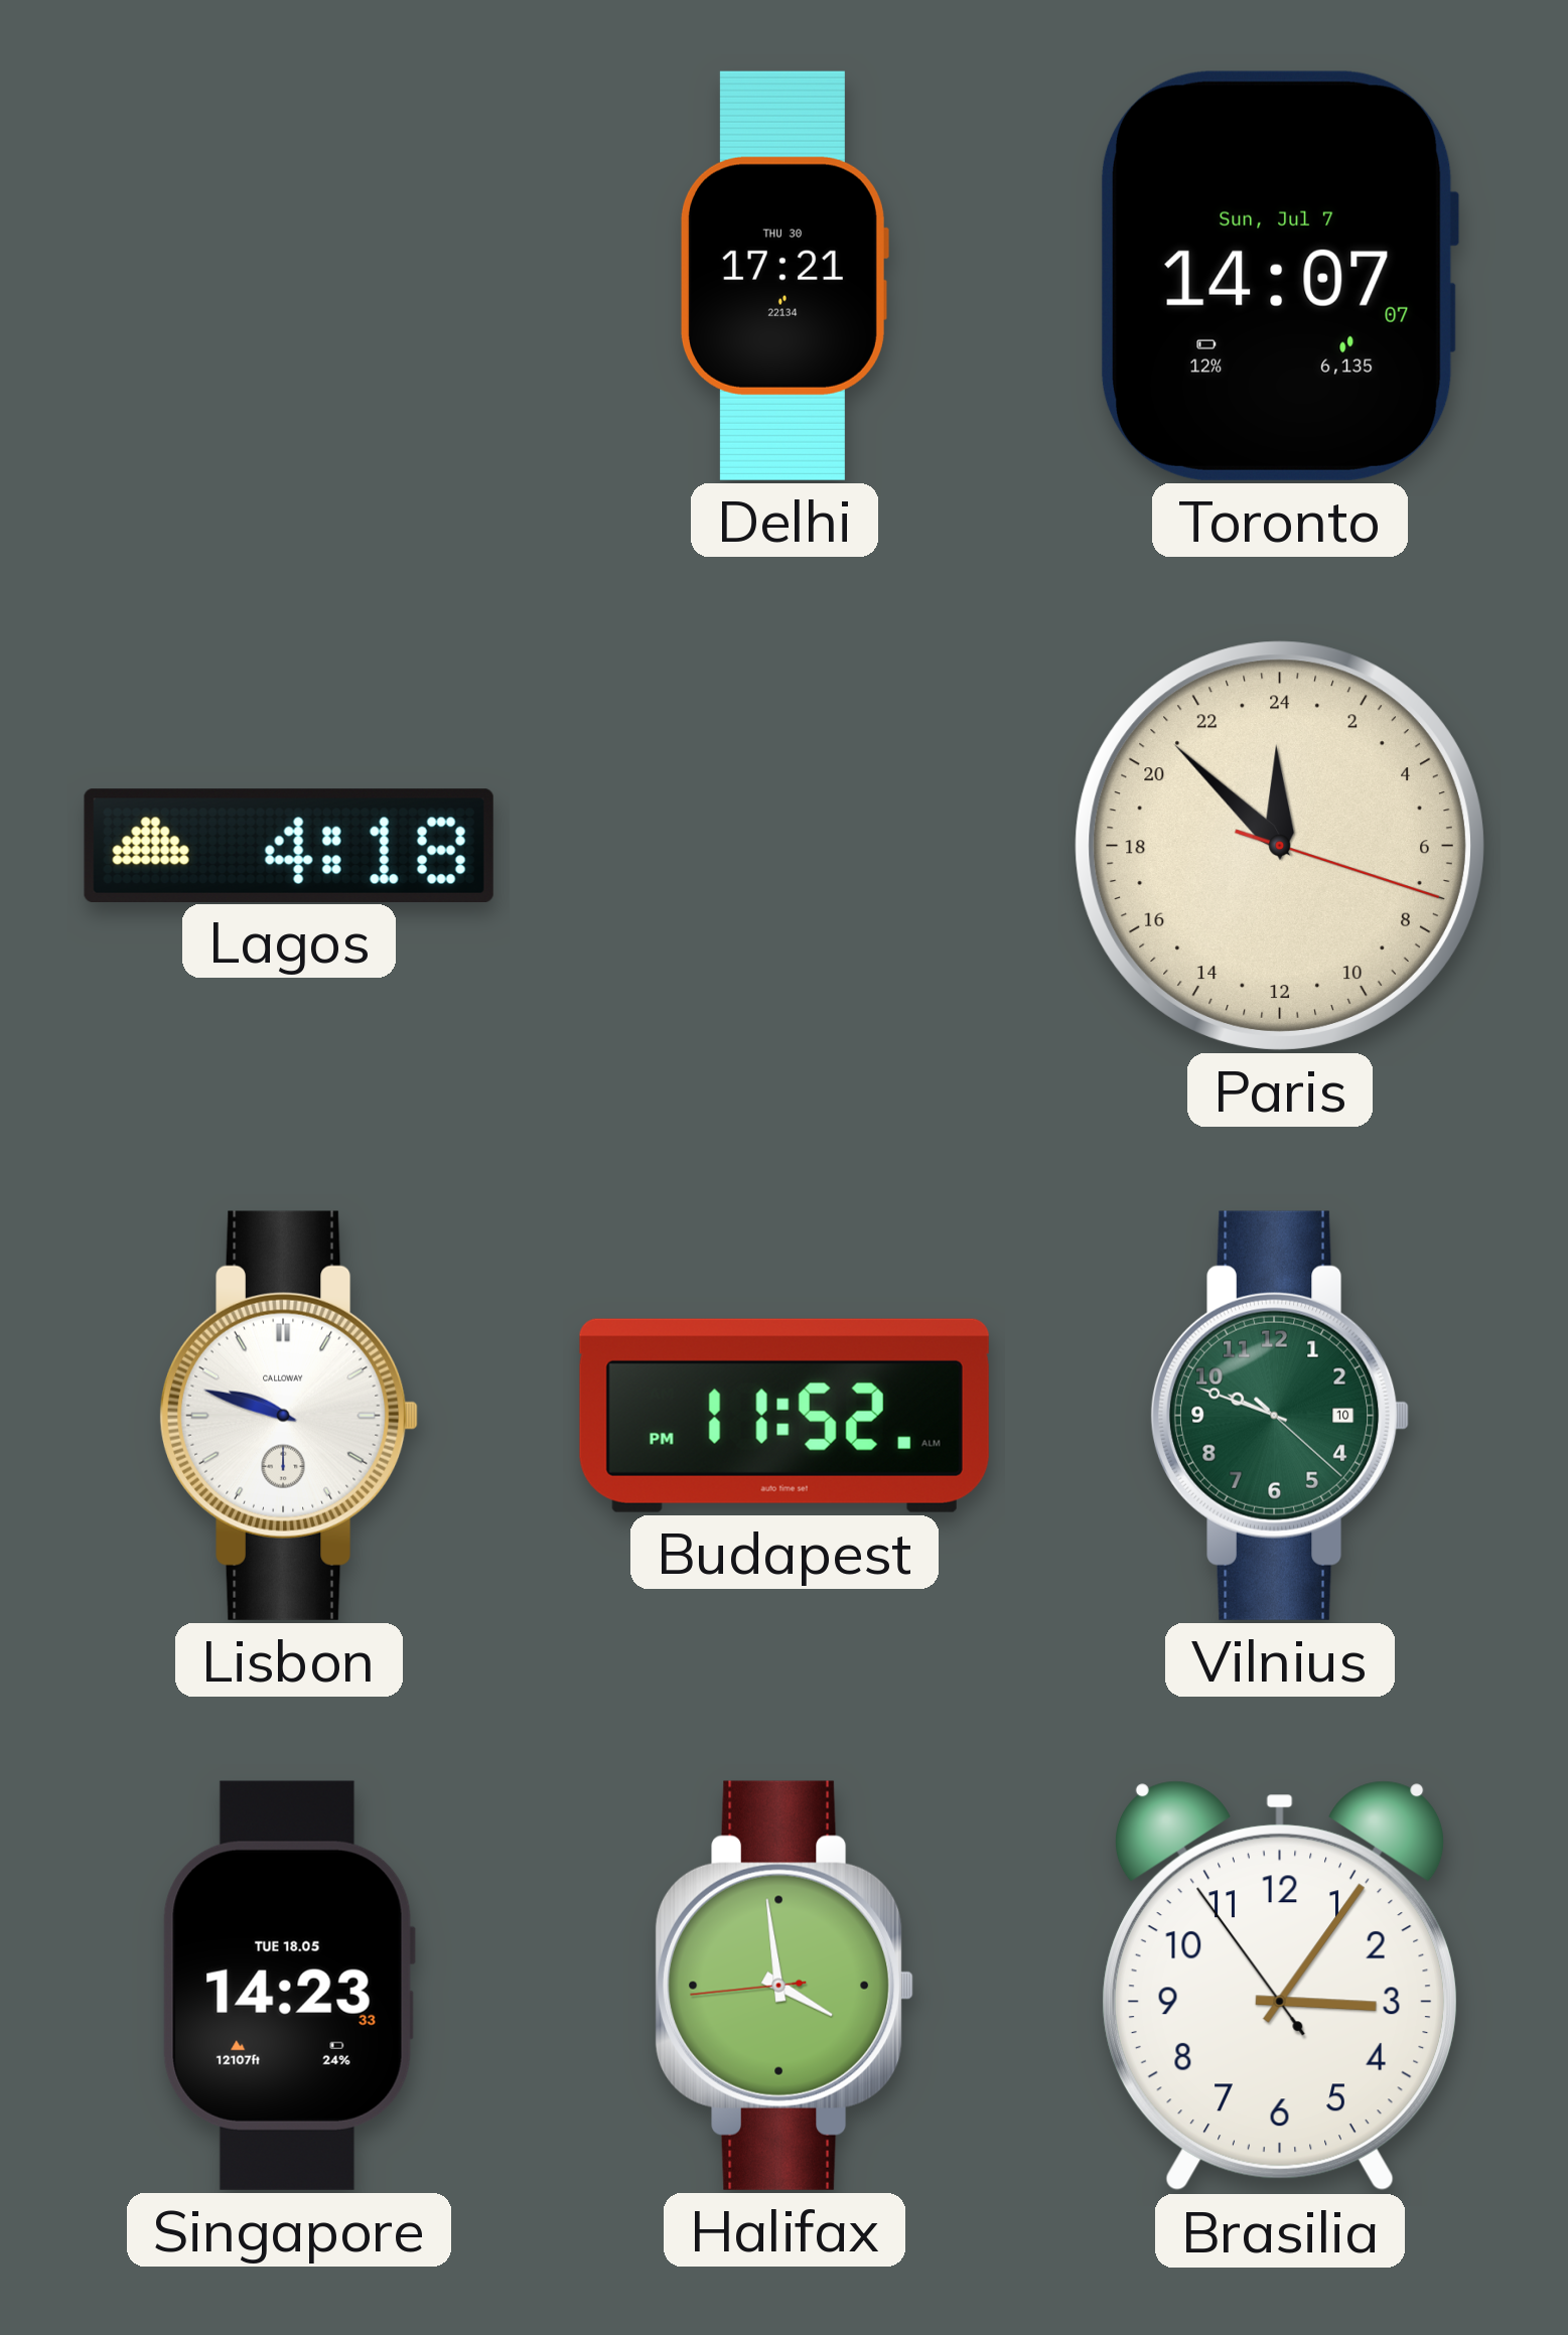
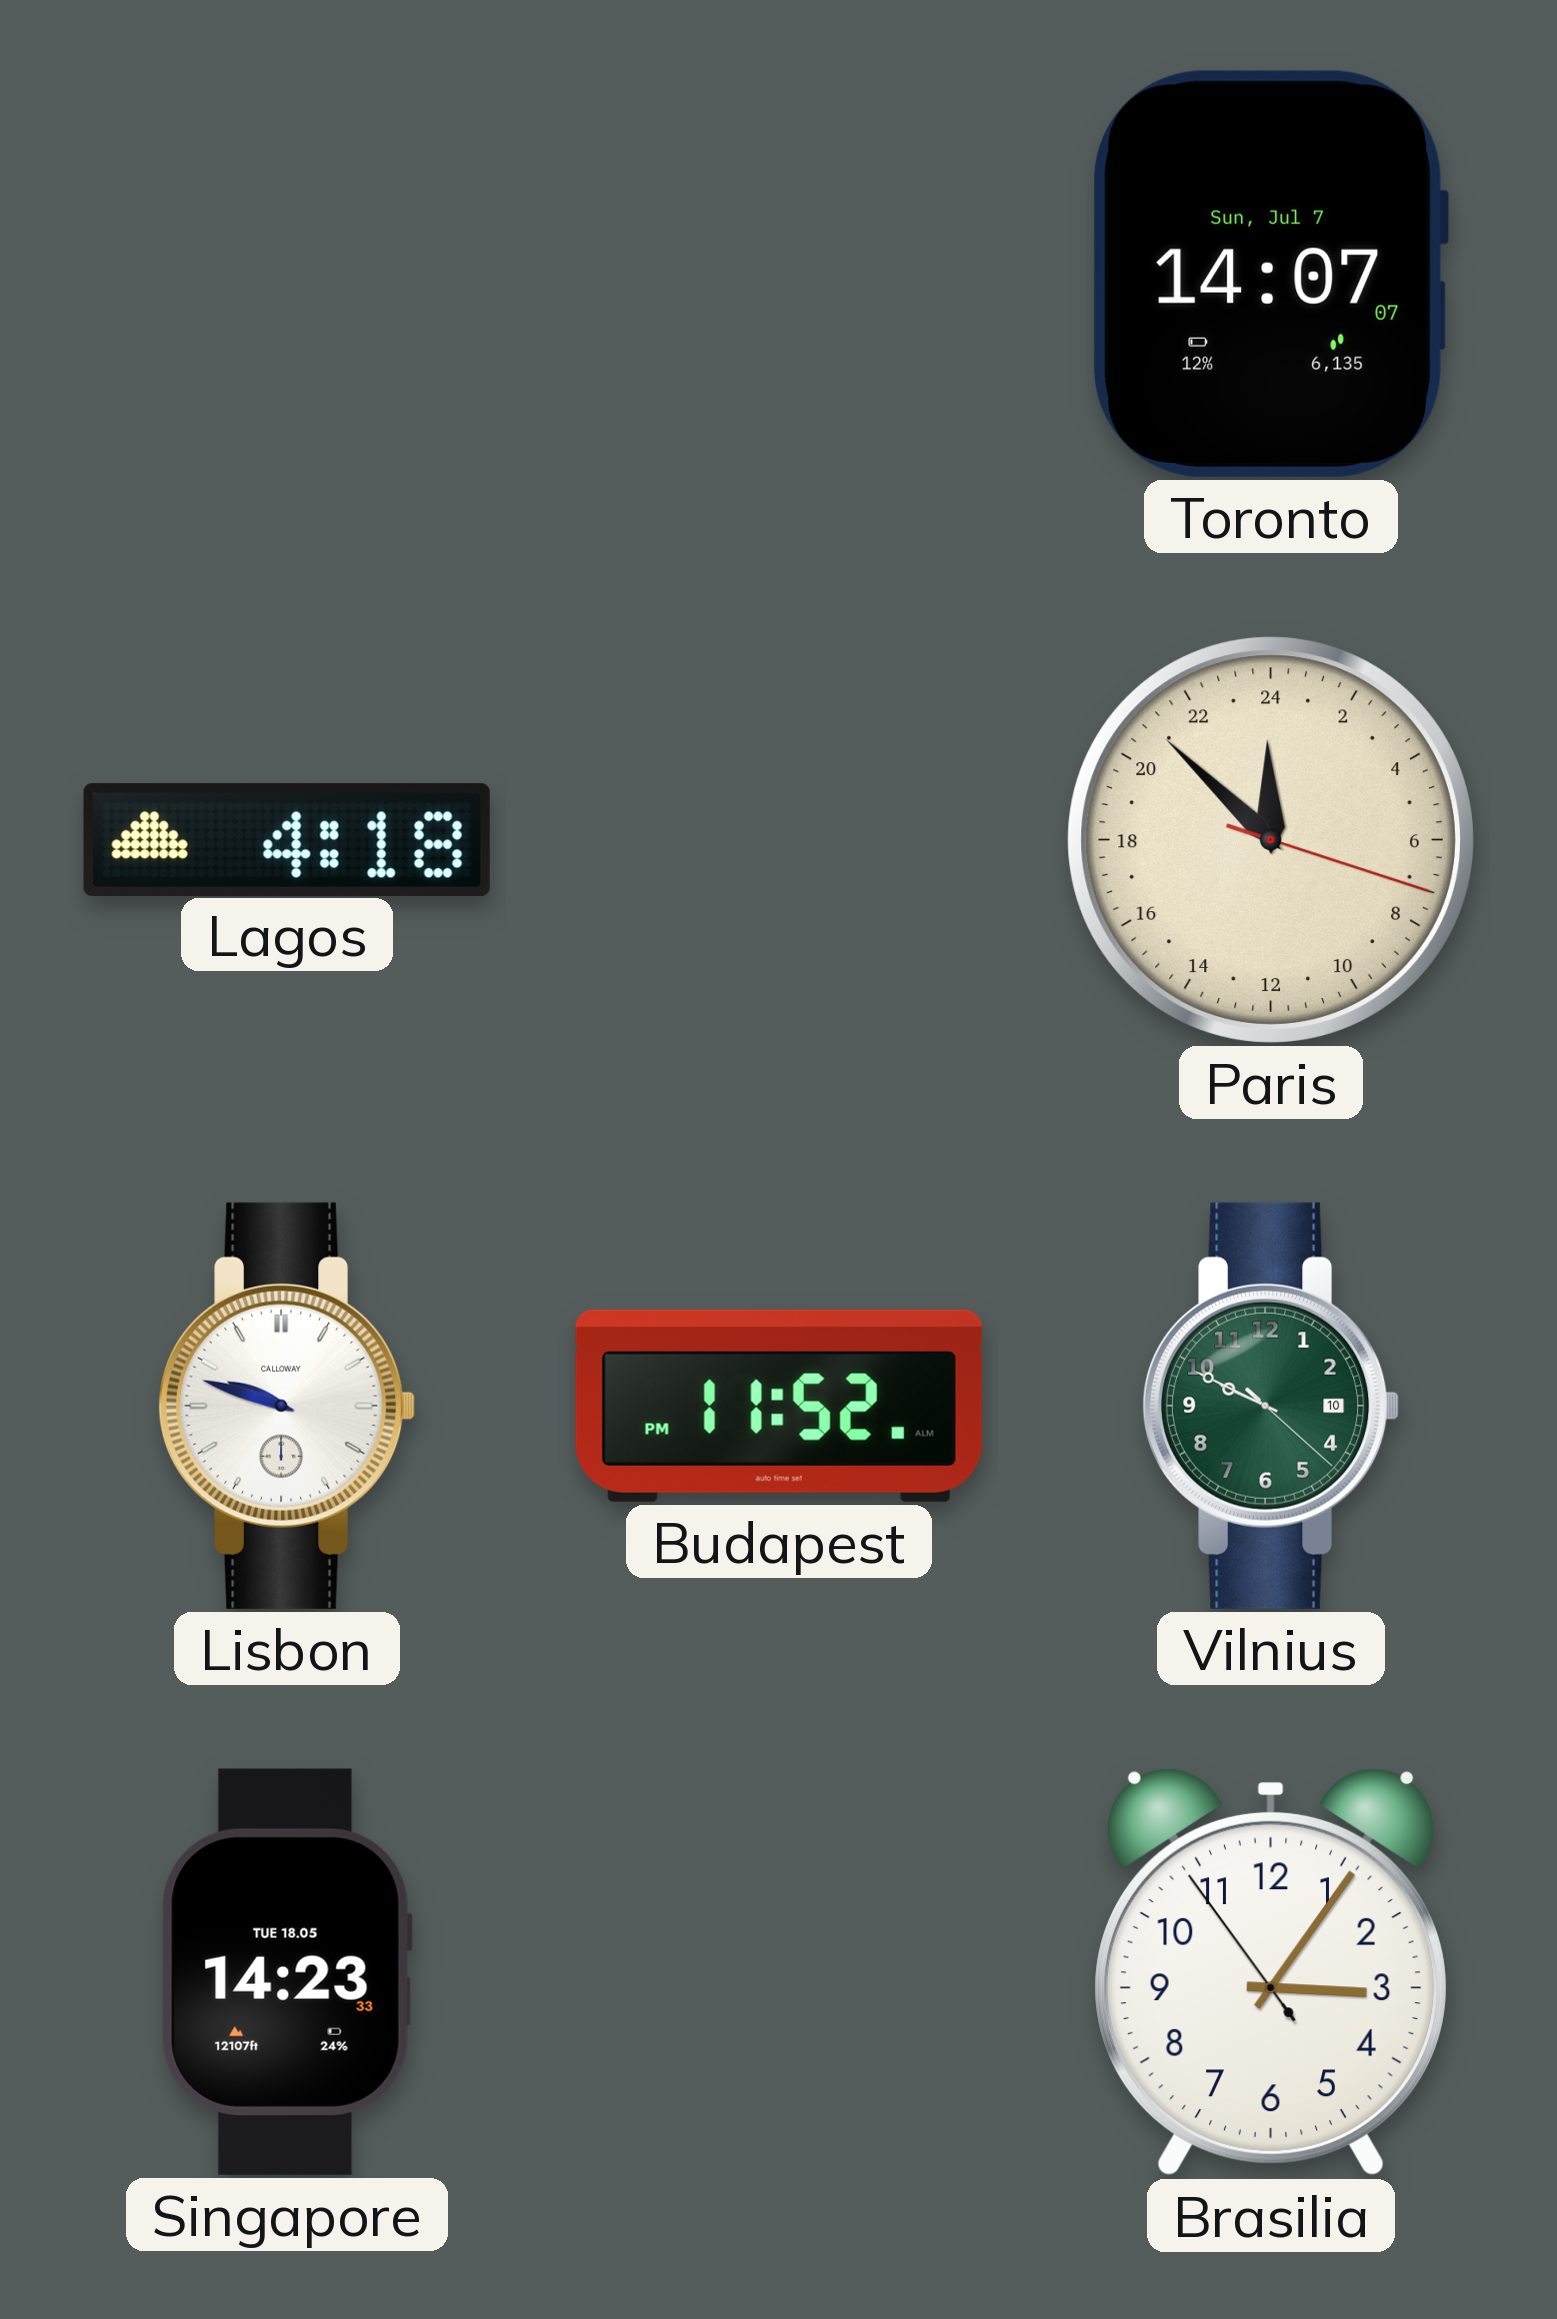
Delhi: 17:21 -> none
Vilnius: 9:48 -> 9:49
Halifax: 3:58 -> none
